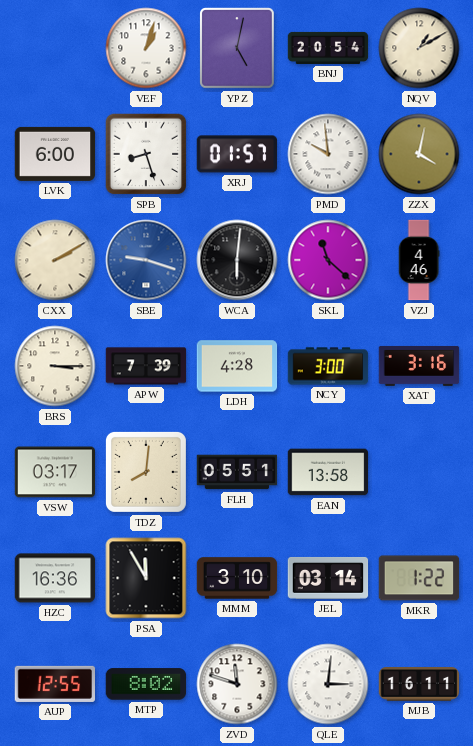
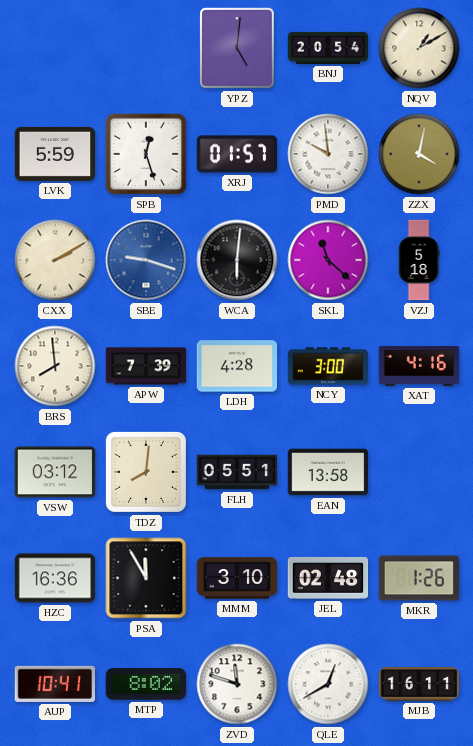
VEF: 1:03 -> none
YPZ: 5:02 -> 5:01
LVK: 6:00 -> 5:59
SPB: 8:27 -> 12:27
VZJ: 4:46 -> 5:18
BRS: 3:15 -> 7:59
XAT: 3:16 -> 4:16
VSW: 03:17 -> 03:12
JEL: 03:14 -> 02:48
MKR: 1:22 -> 1:26
AUP: 12:55 -> 10:41
QLE: 3:01 -> 12:40
